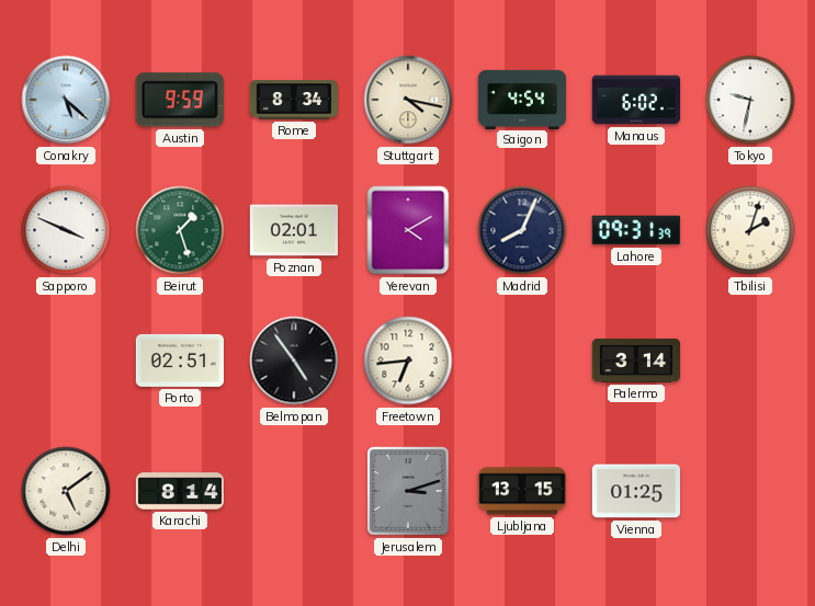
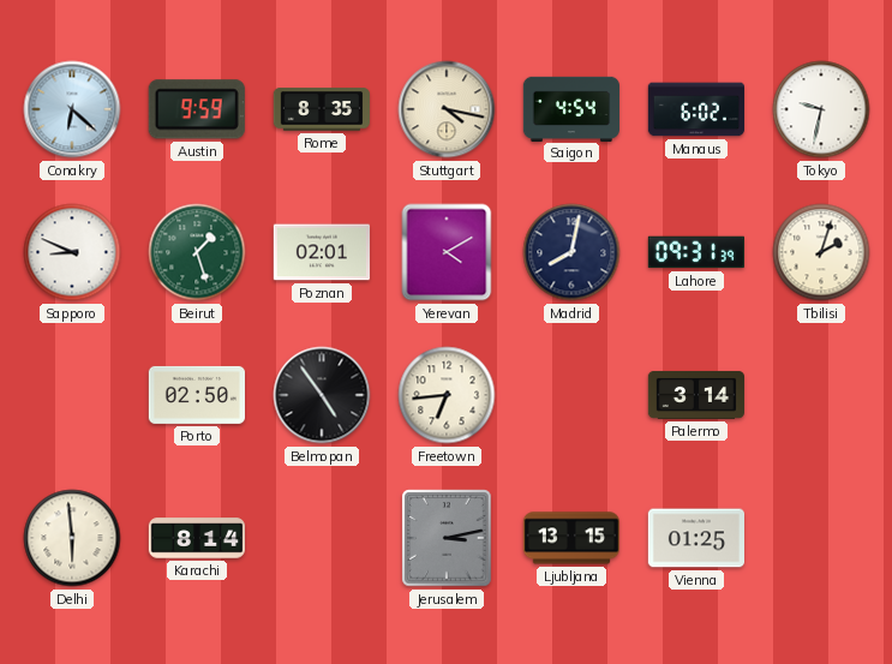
Conakry: 5:22 -> 6:22
Rome: 8:34 -> 8:35
Sapporo: 3:49 -> 8:49
Madrid: 8:04 -> 8:02
Porto: 02:51 -> 02:50
Delhi: 5:09 -> 5:59
Jerusalem: 3:12 -> 3:13
